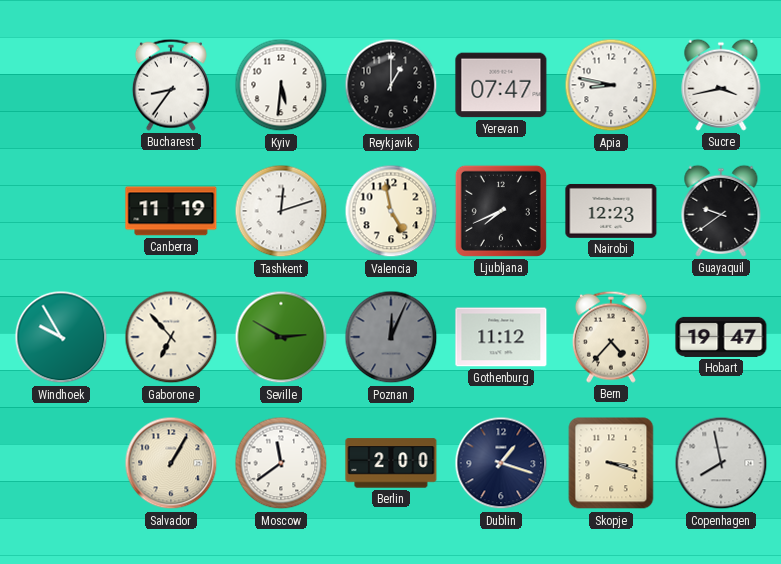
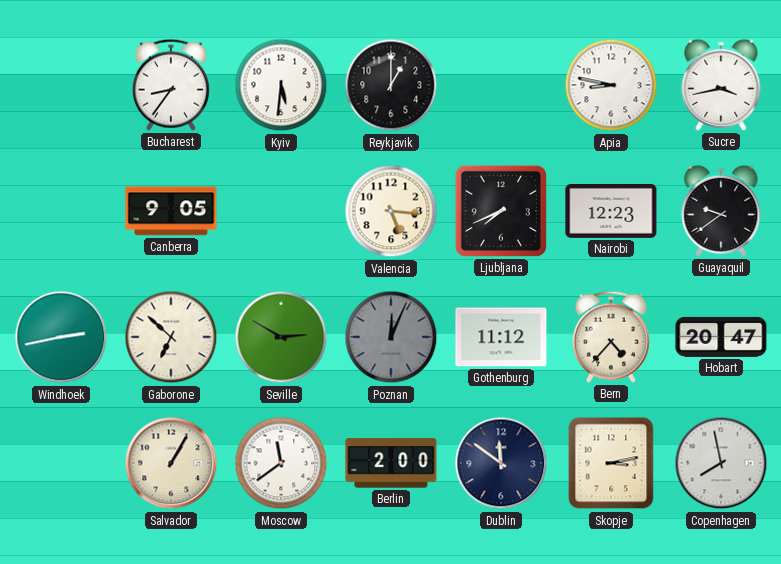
Yerevan: 07:47 -> none
Canberra: 11:19 -> 9:05
Tashkent: 12:12 -> none
Valencia: 4:58 -> 5:16
Windhoek: 9:55 -> 2:43
Gaborone: 6:53 -> 6:52
Hobart: 19:47 -> 20:47
Dublin: 1:18 -> 11:51
Skopje: 3:18 -> 3:13
